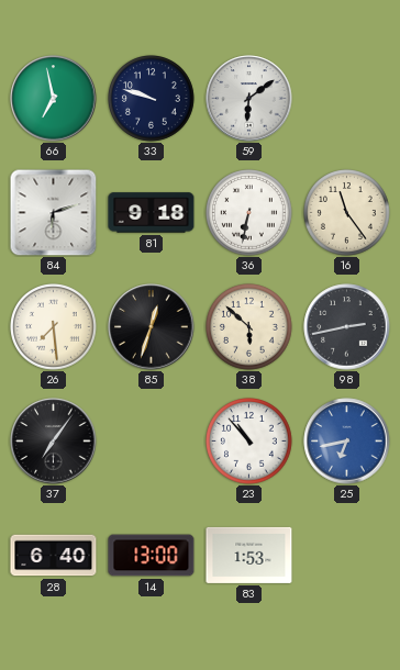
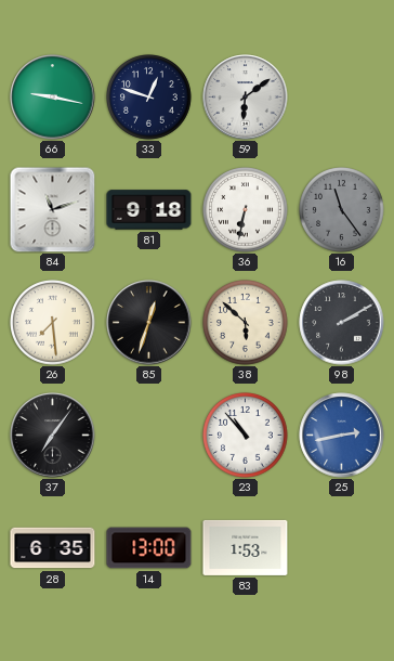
66: 6:58 -> 9:17
33: 9:48 -> 12:48
84: 6:12 -> 11:12
16 dial: cream -> grey
98: 2:43 -> 2:10
25: 6:43 -> 2:43
28: 6:40 -> 6:35
